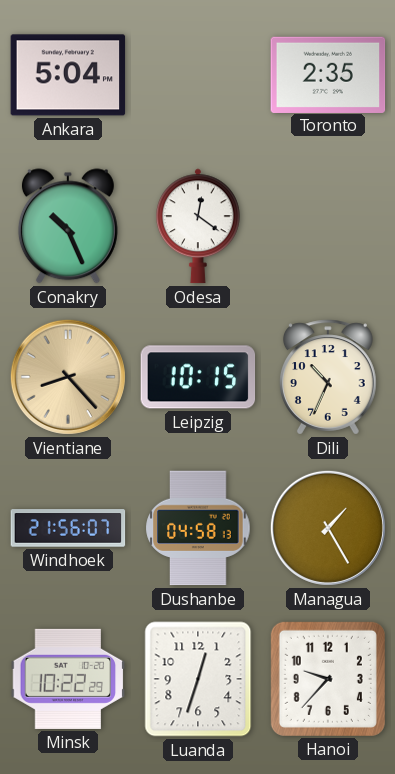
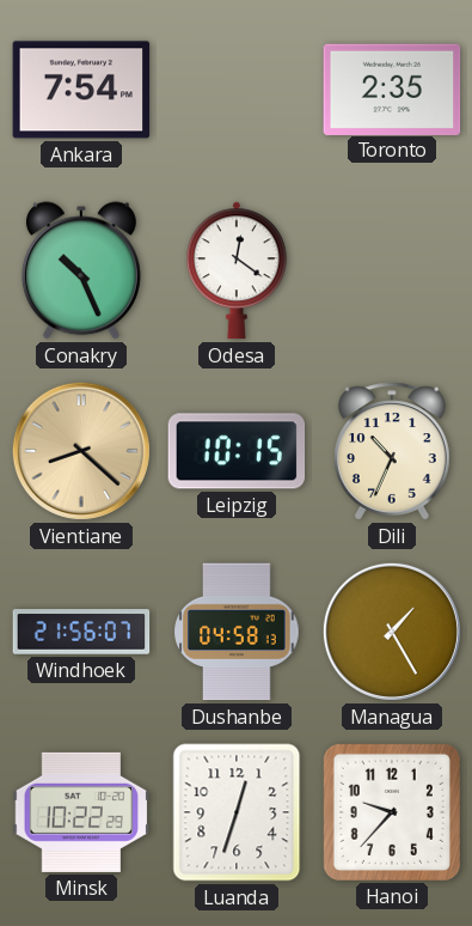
Ankara: 5:04 -> 7:54
Vientiane: 8:23 -> 8:22
